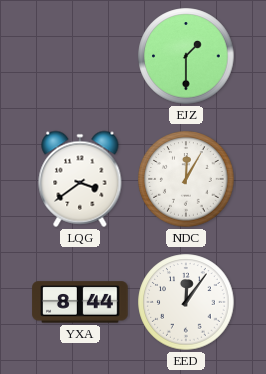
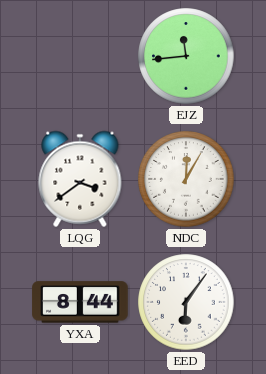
EJZ: 1:30 -> 11:44
EED: 12:06 -> 6:06
